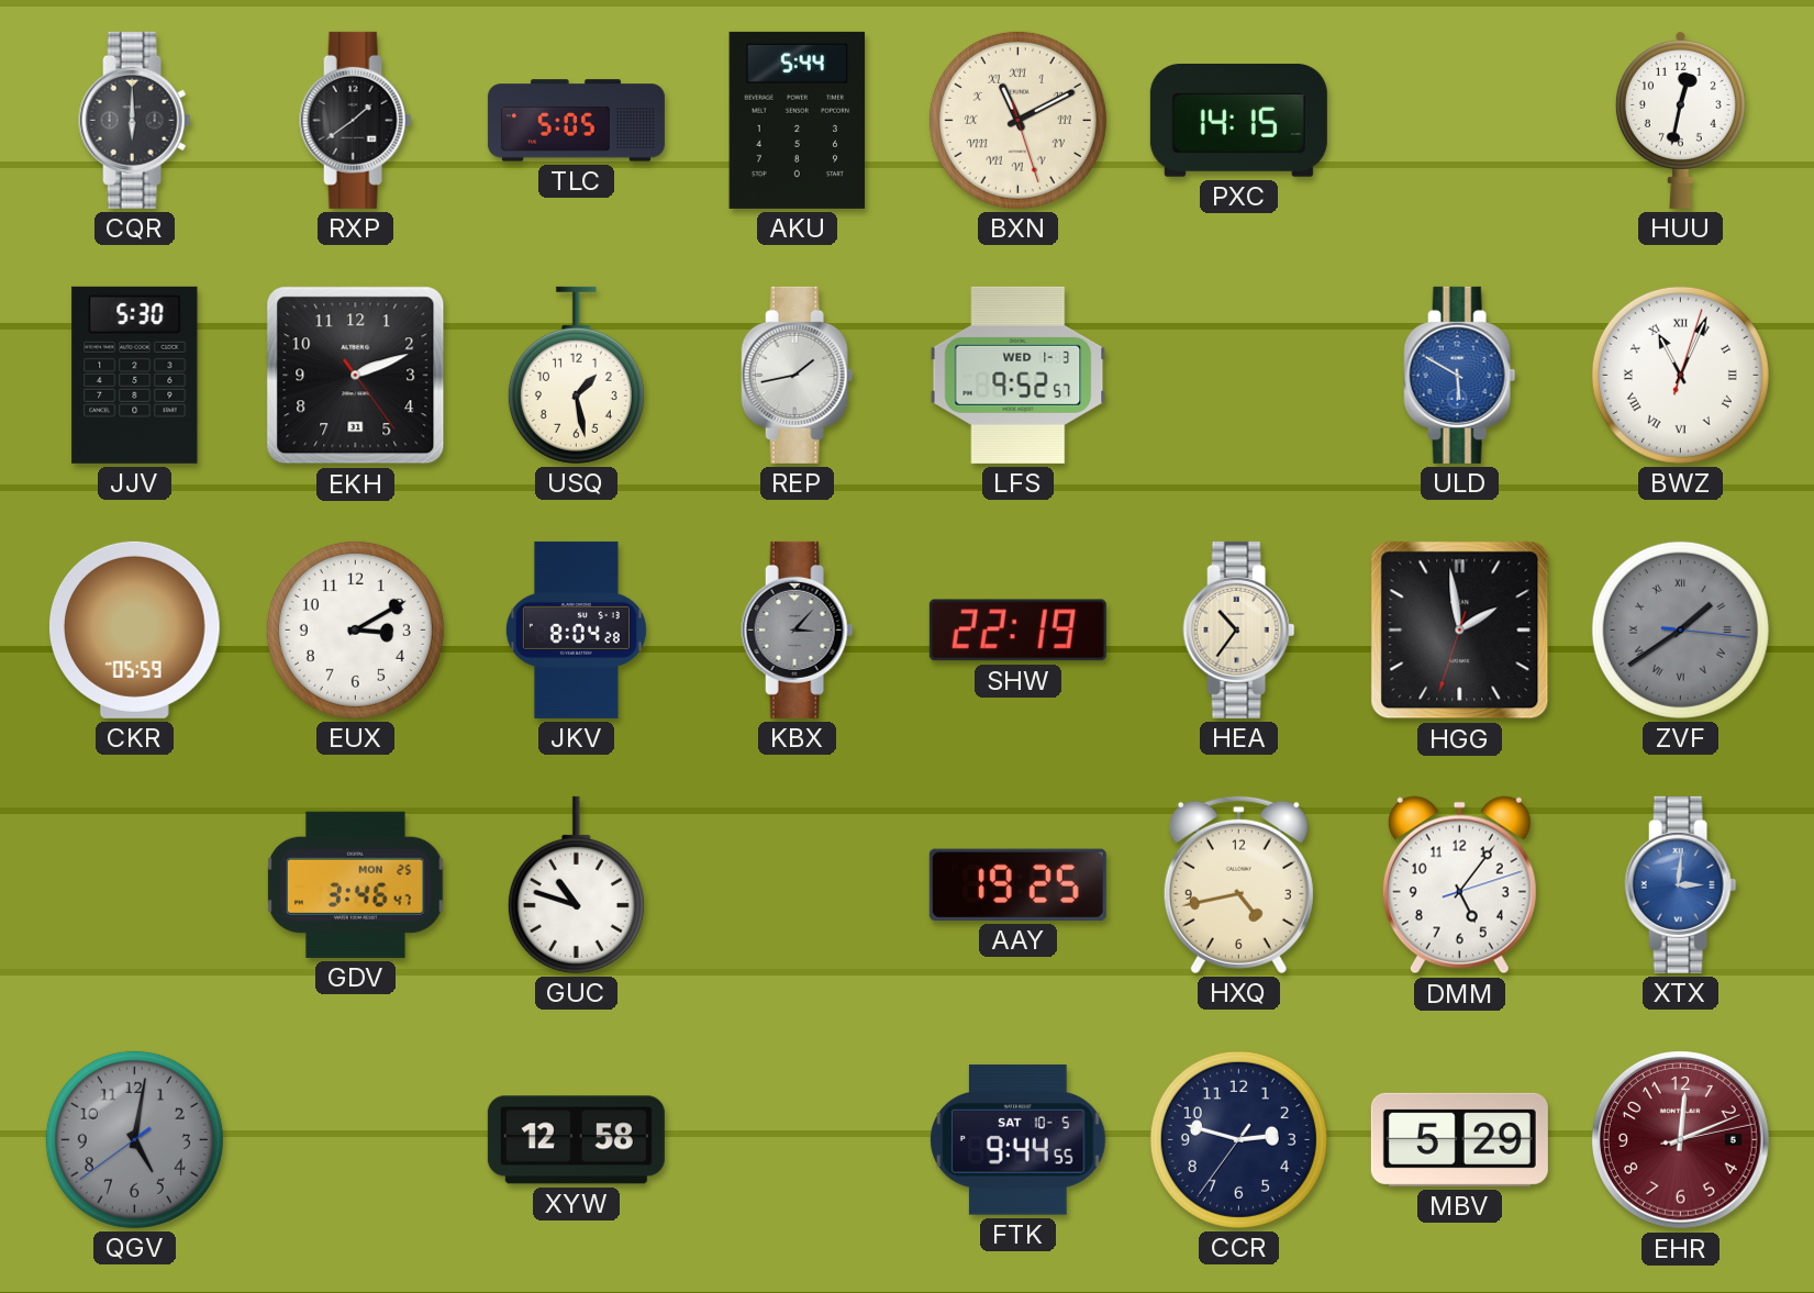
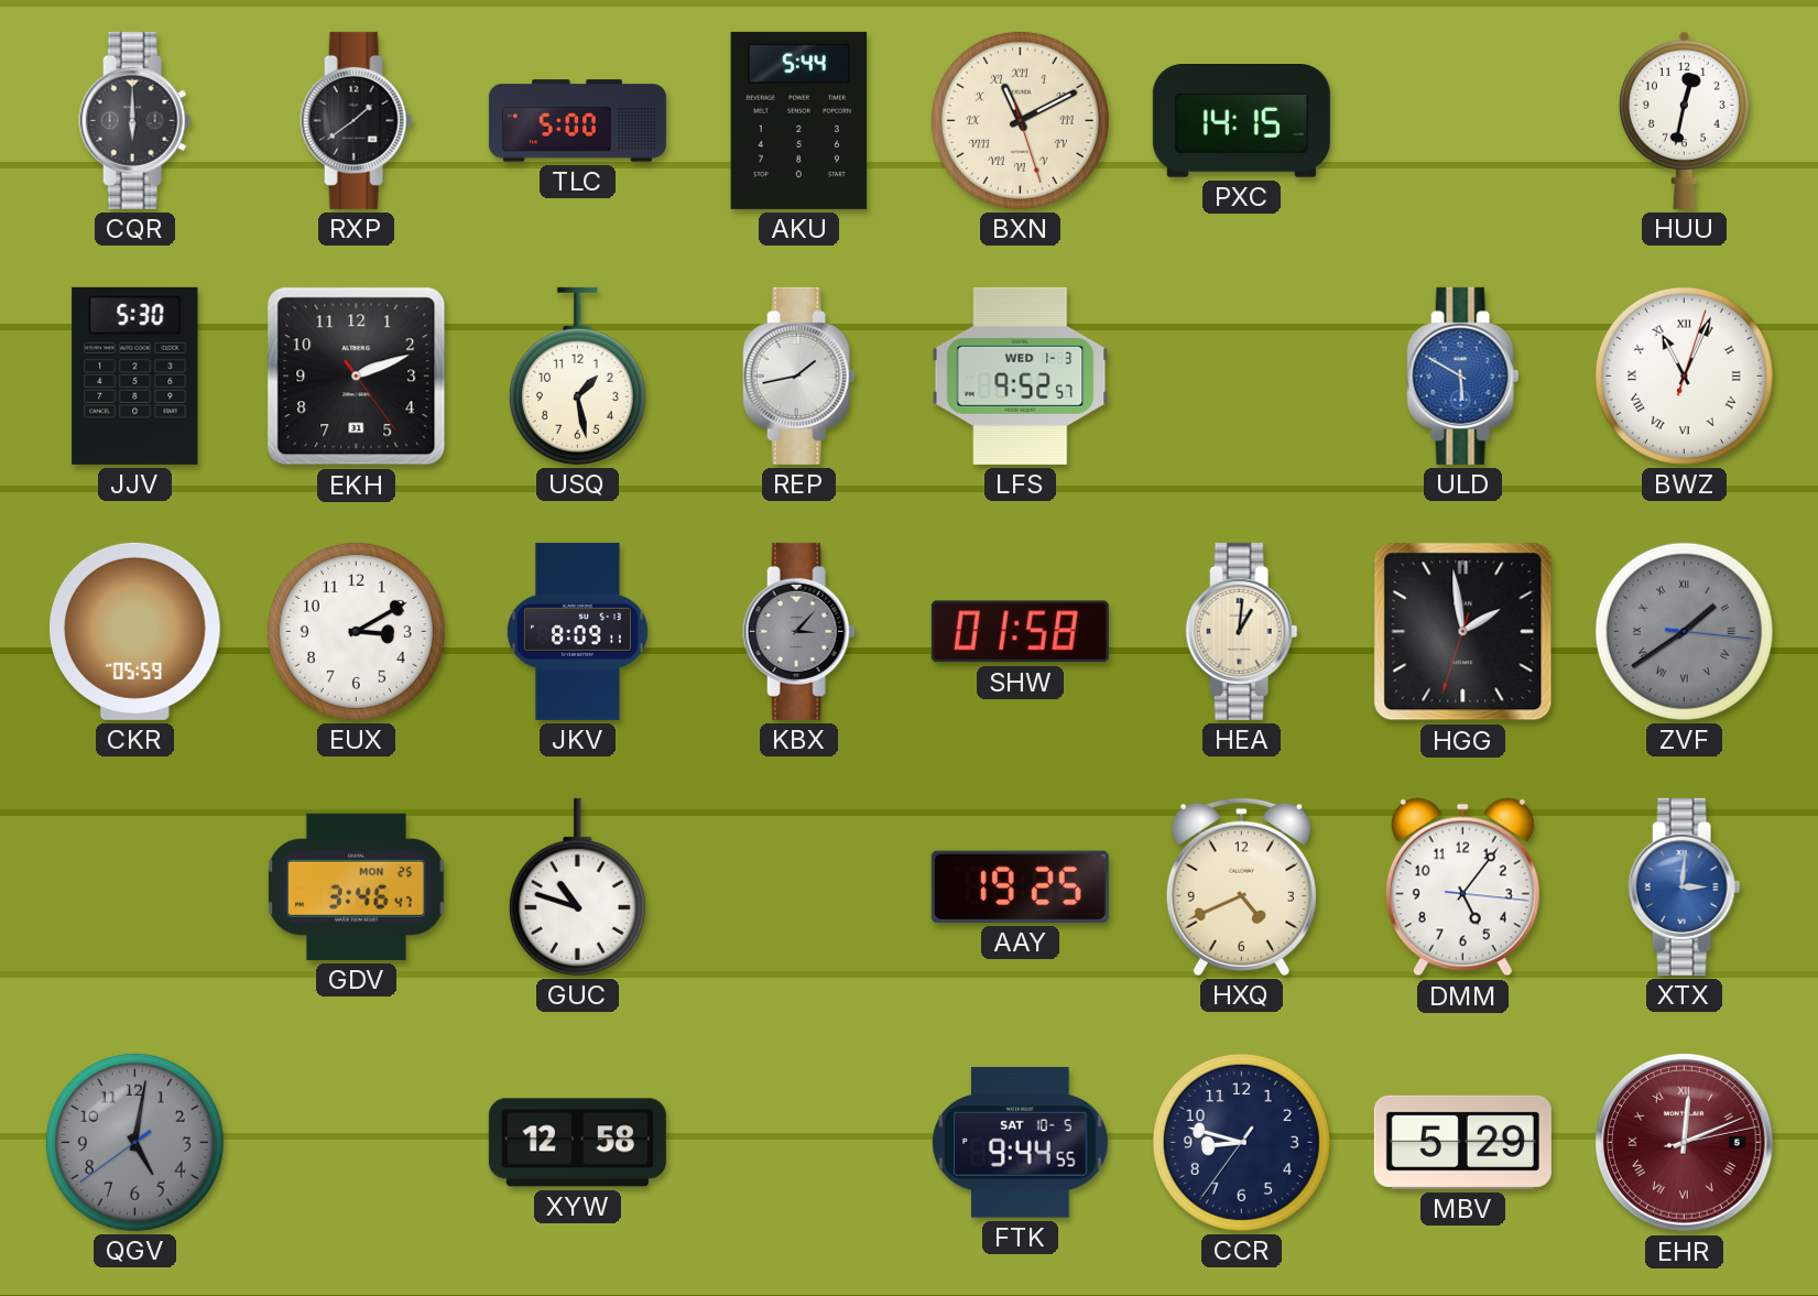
TLC: 5:05 -> 5:00
JKV: 8:04 -> 8:09
SHW: 22:19 -> 01:58
HEA: 10:36 -> 1:01
HXQ: 4:43 -> 4:41
DMM: 5:06:12 -> 5:06:16
CCR: 2:47 -> 8:47
EHR numerals: Arabic -> Roman
